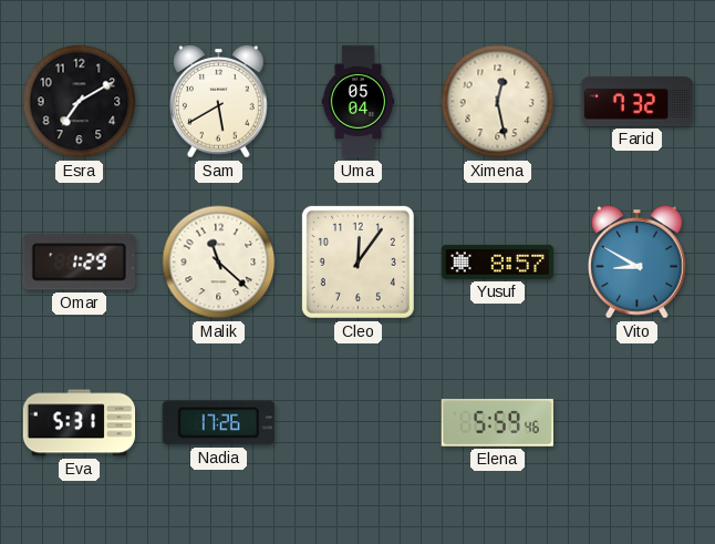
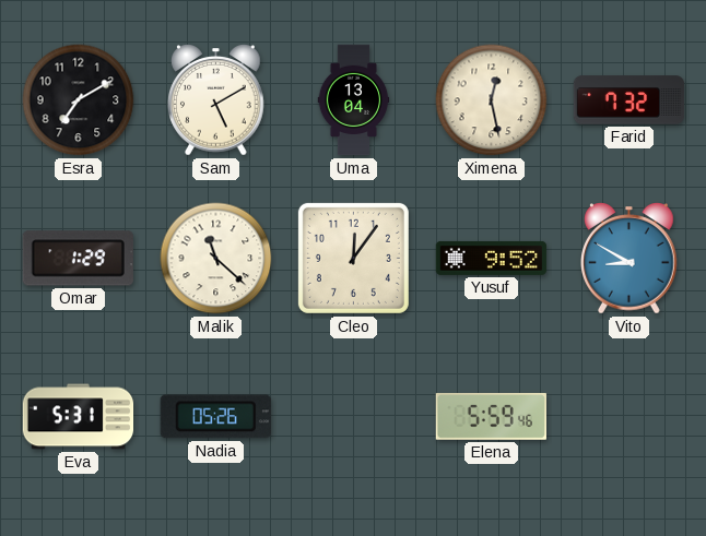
Sam: 5:40 -> 5:10
Uma: 05:04 -> 13:04
Yusuf: 8:57 -> 9:52
Nadia: 17:26 -> 05:26
